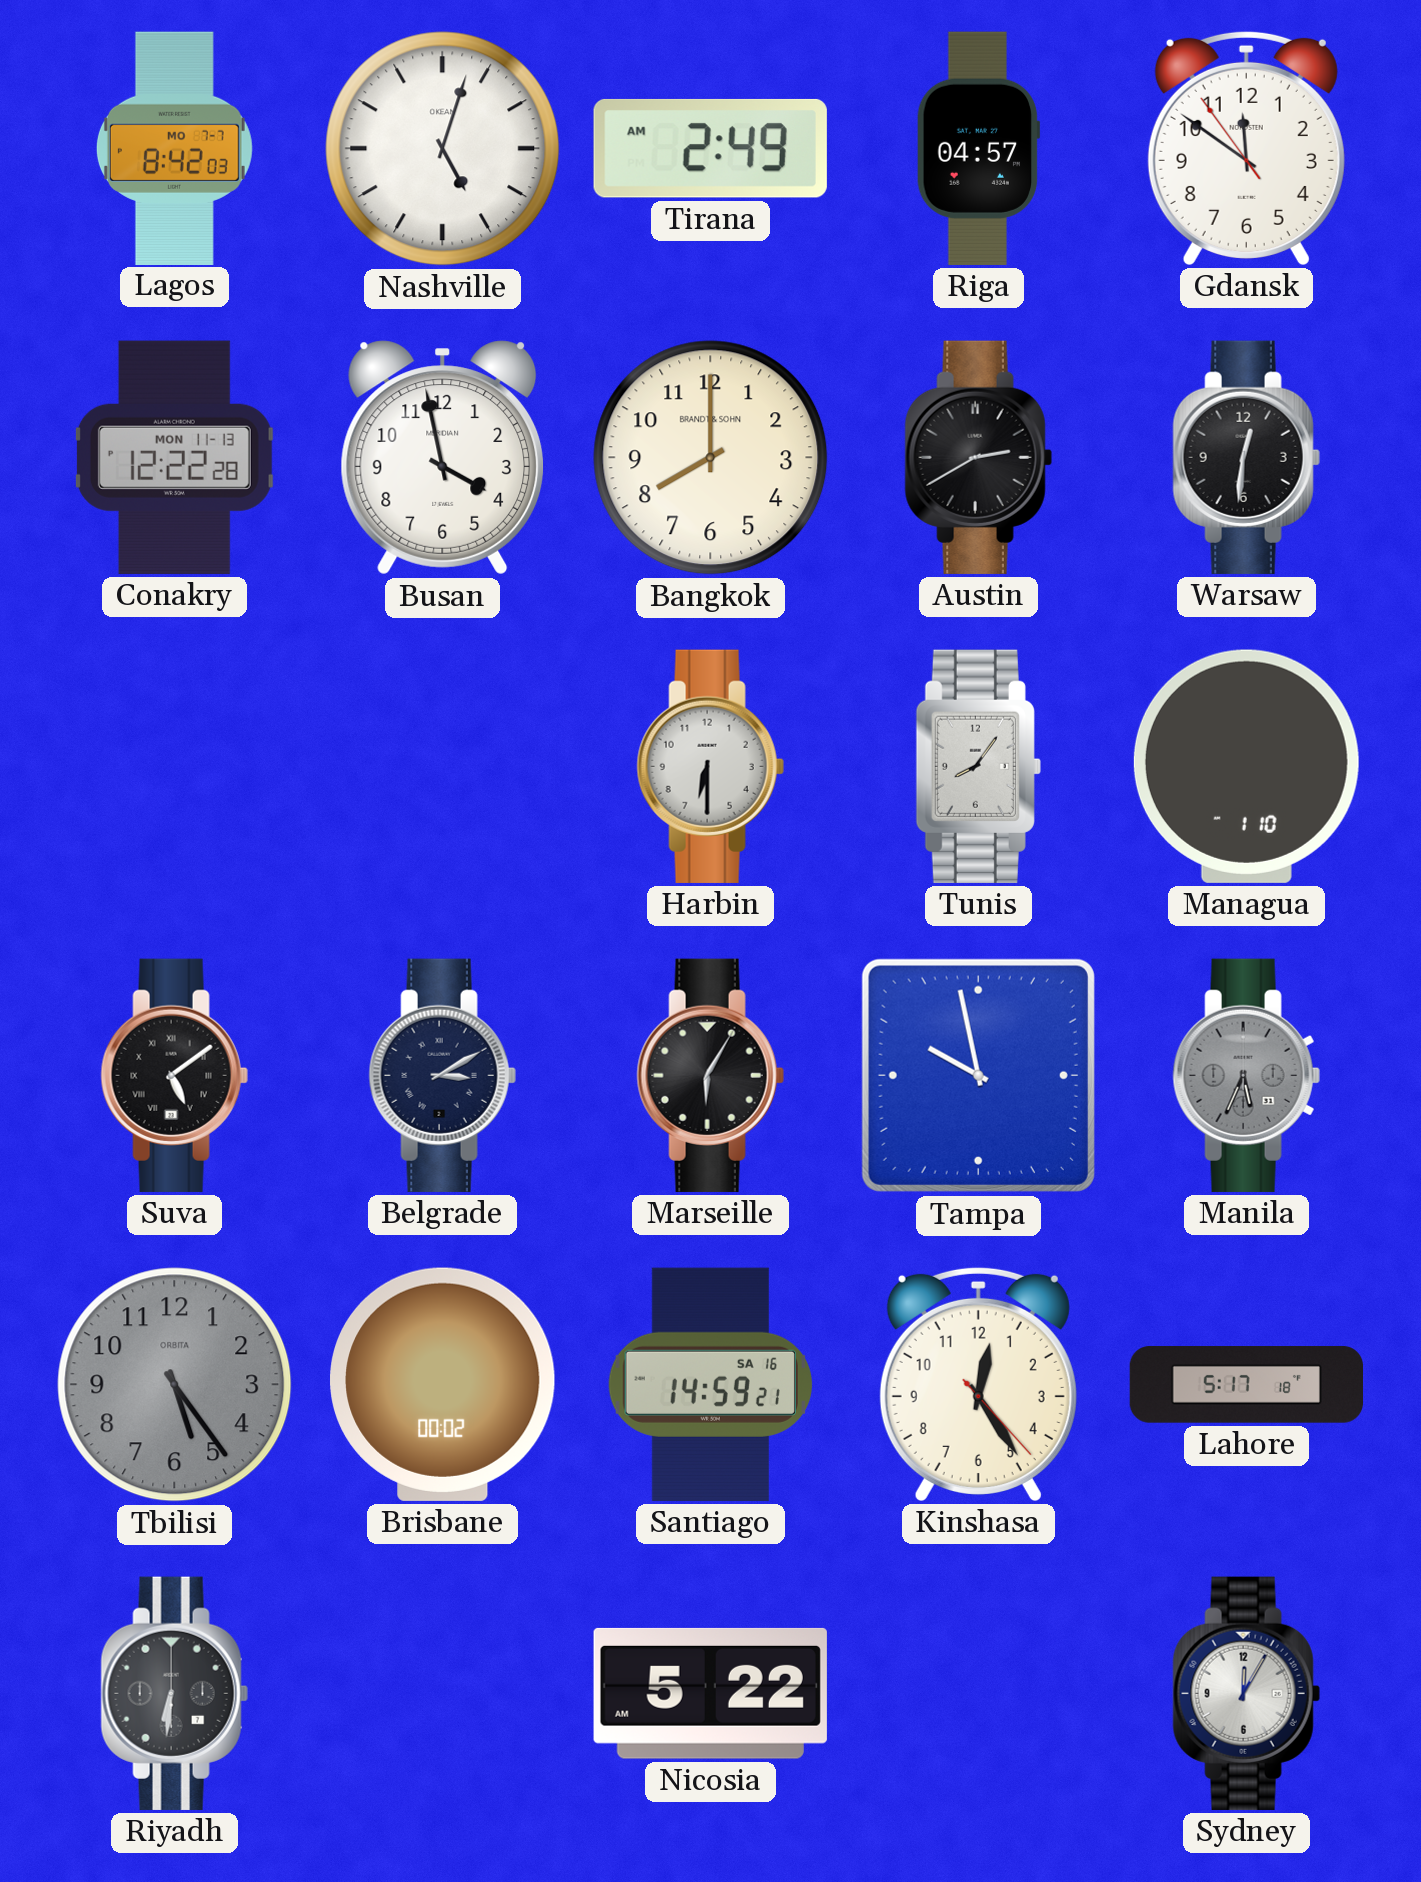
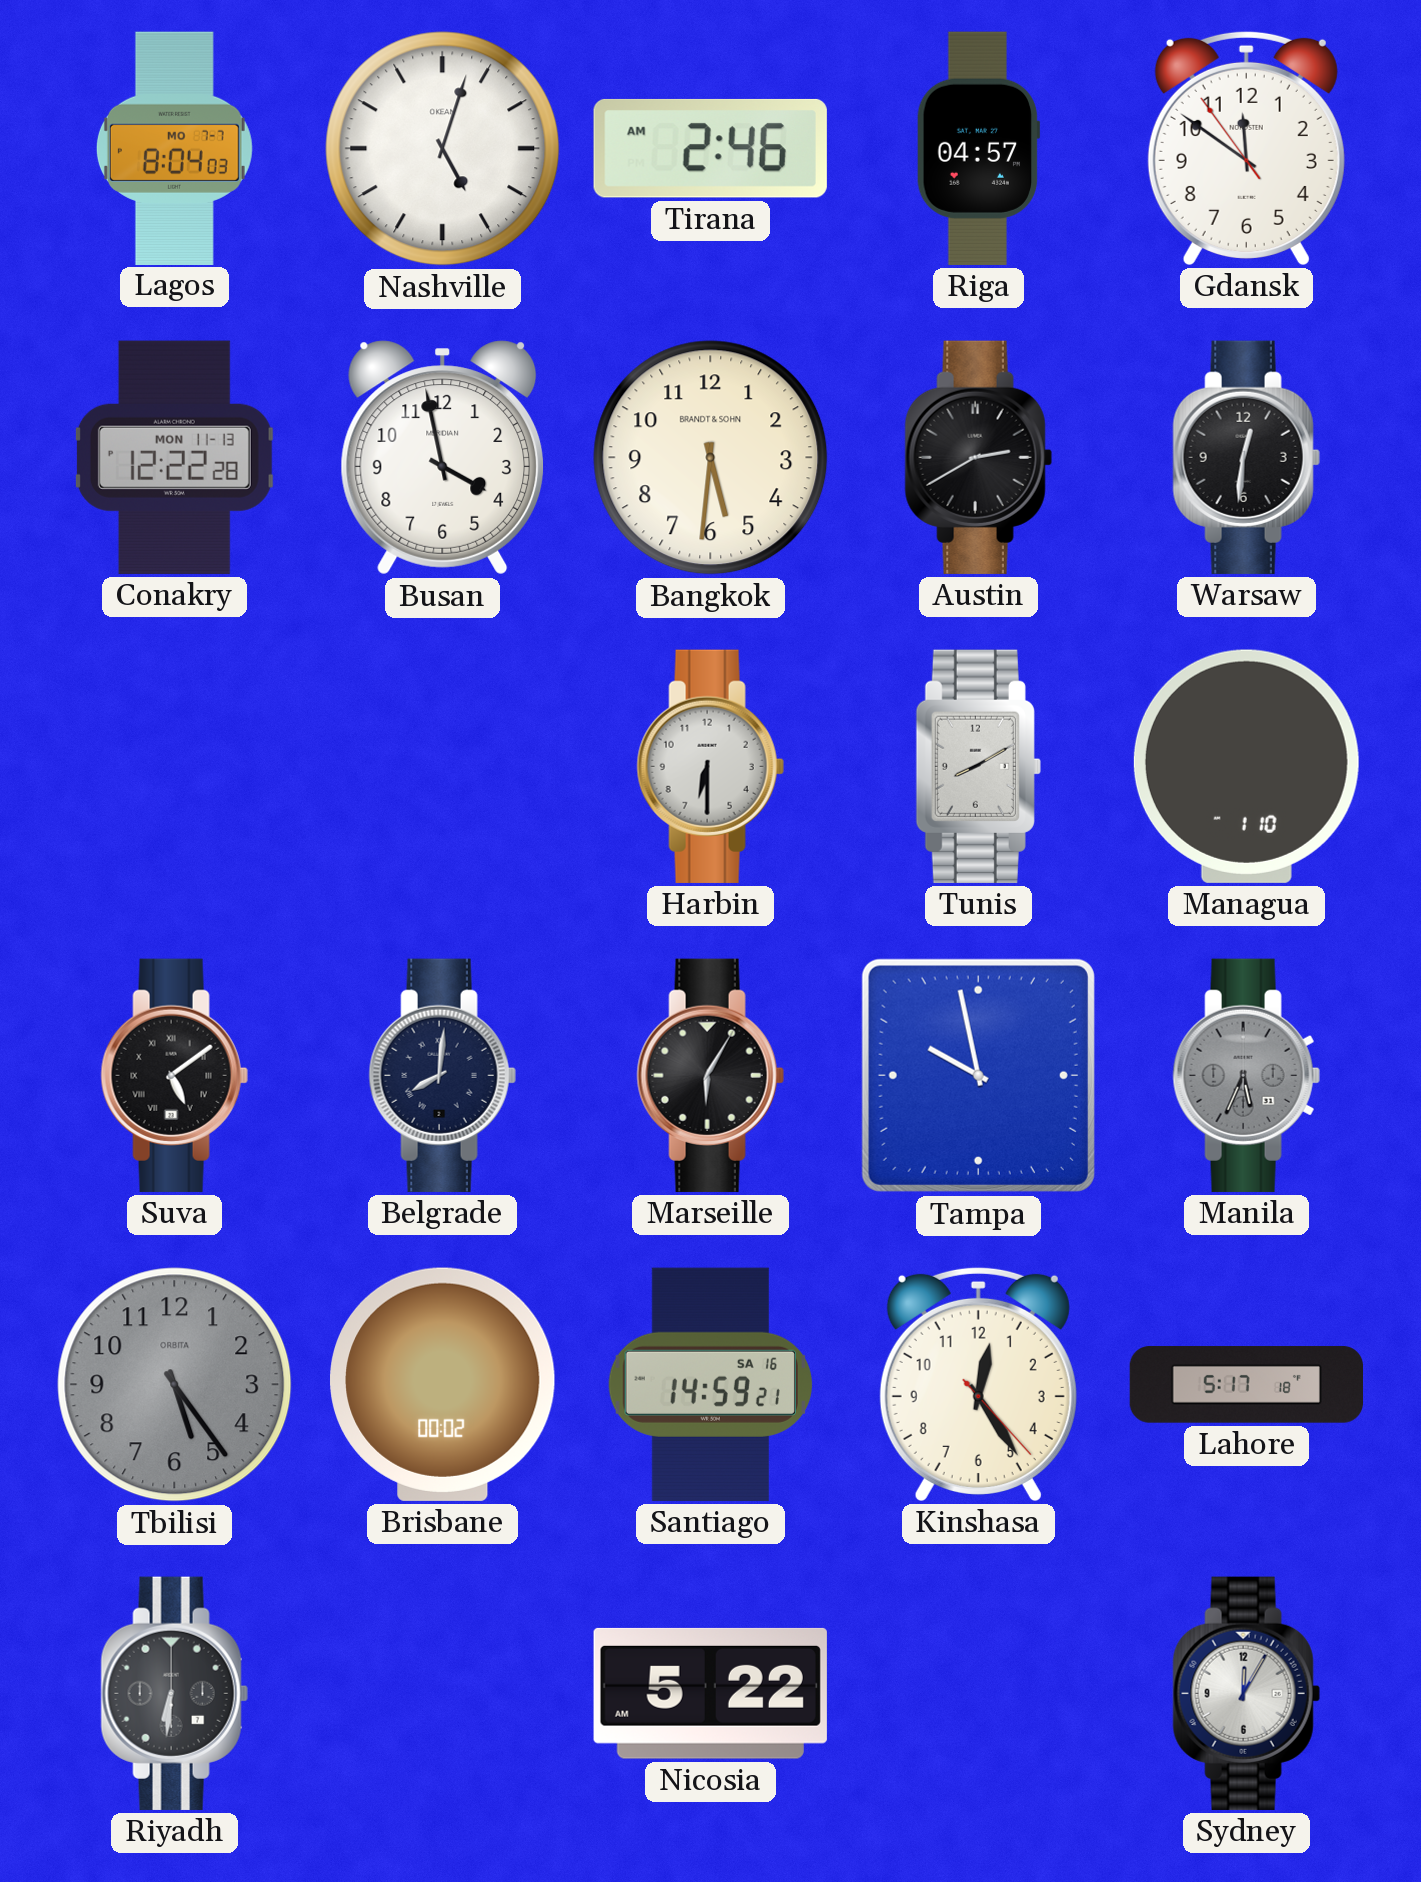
Lagos: 8:42 -> 8:04
Tirana: 2:49 -> 2:46
Bangkok: 8:00 -> 5:31
Tunis: 8:06 -> 8:10
Belgrade: 3:10 -> 8:01
